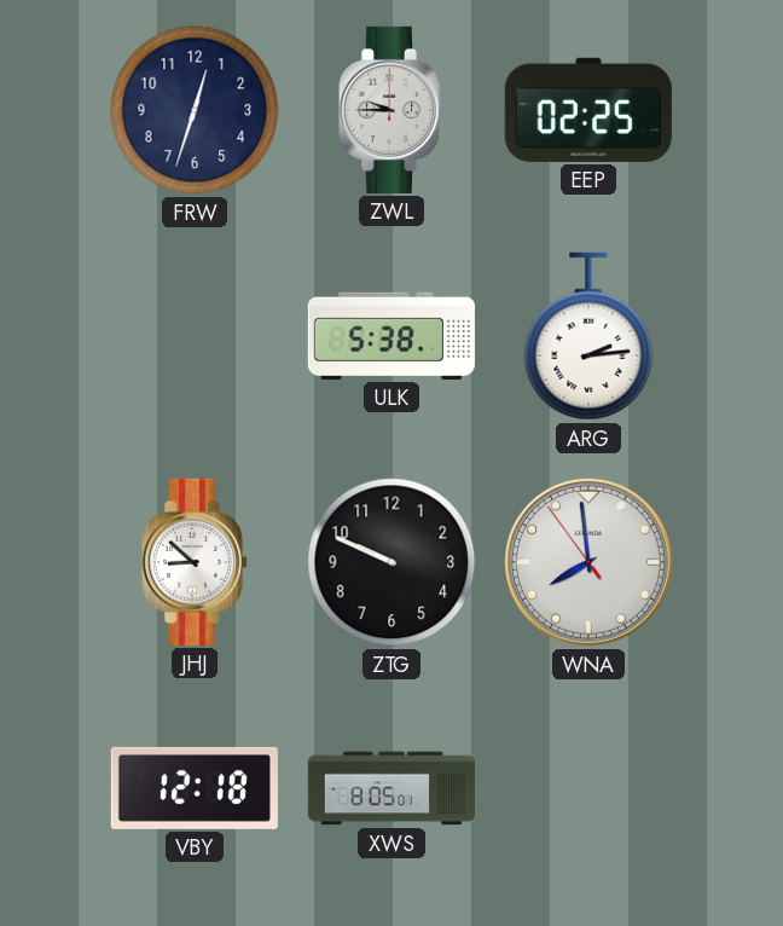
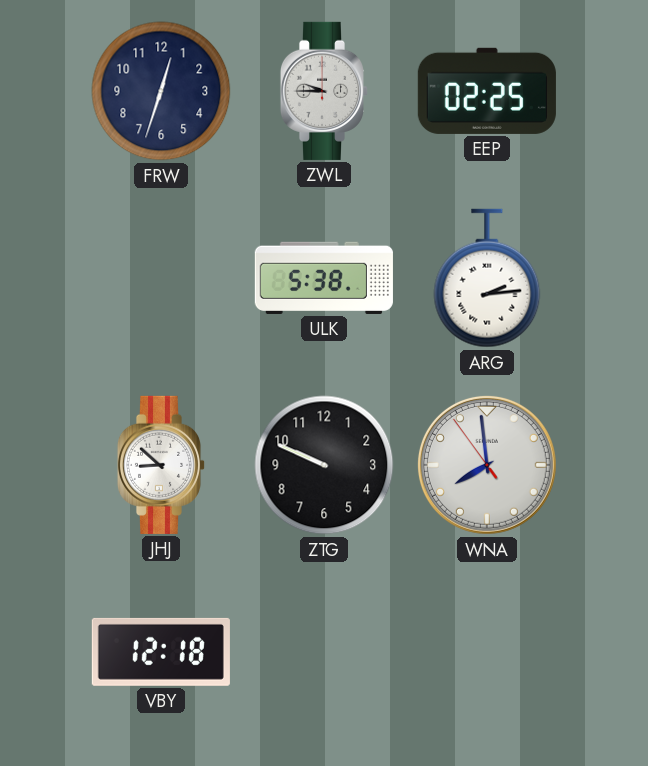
XWS: 8:05 -> none
